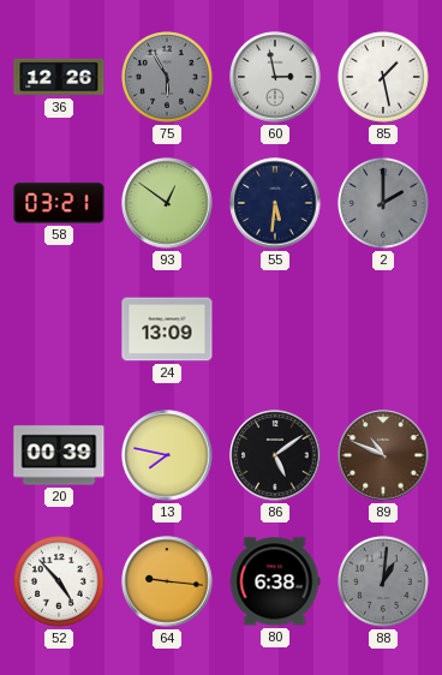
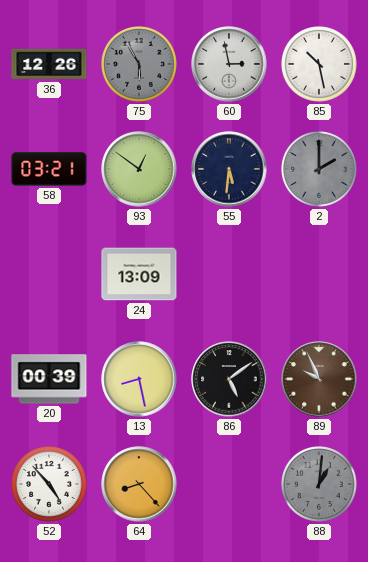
85: 1:28 -> 10:28
13: 7:47 -> 8:28
89: 10:49 -> 9:56
64: 9:16 -> 8:23
80: 6:38 -> none
